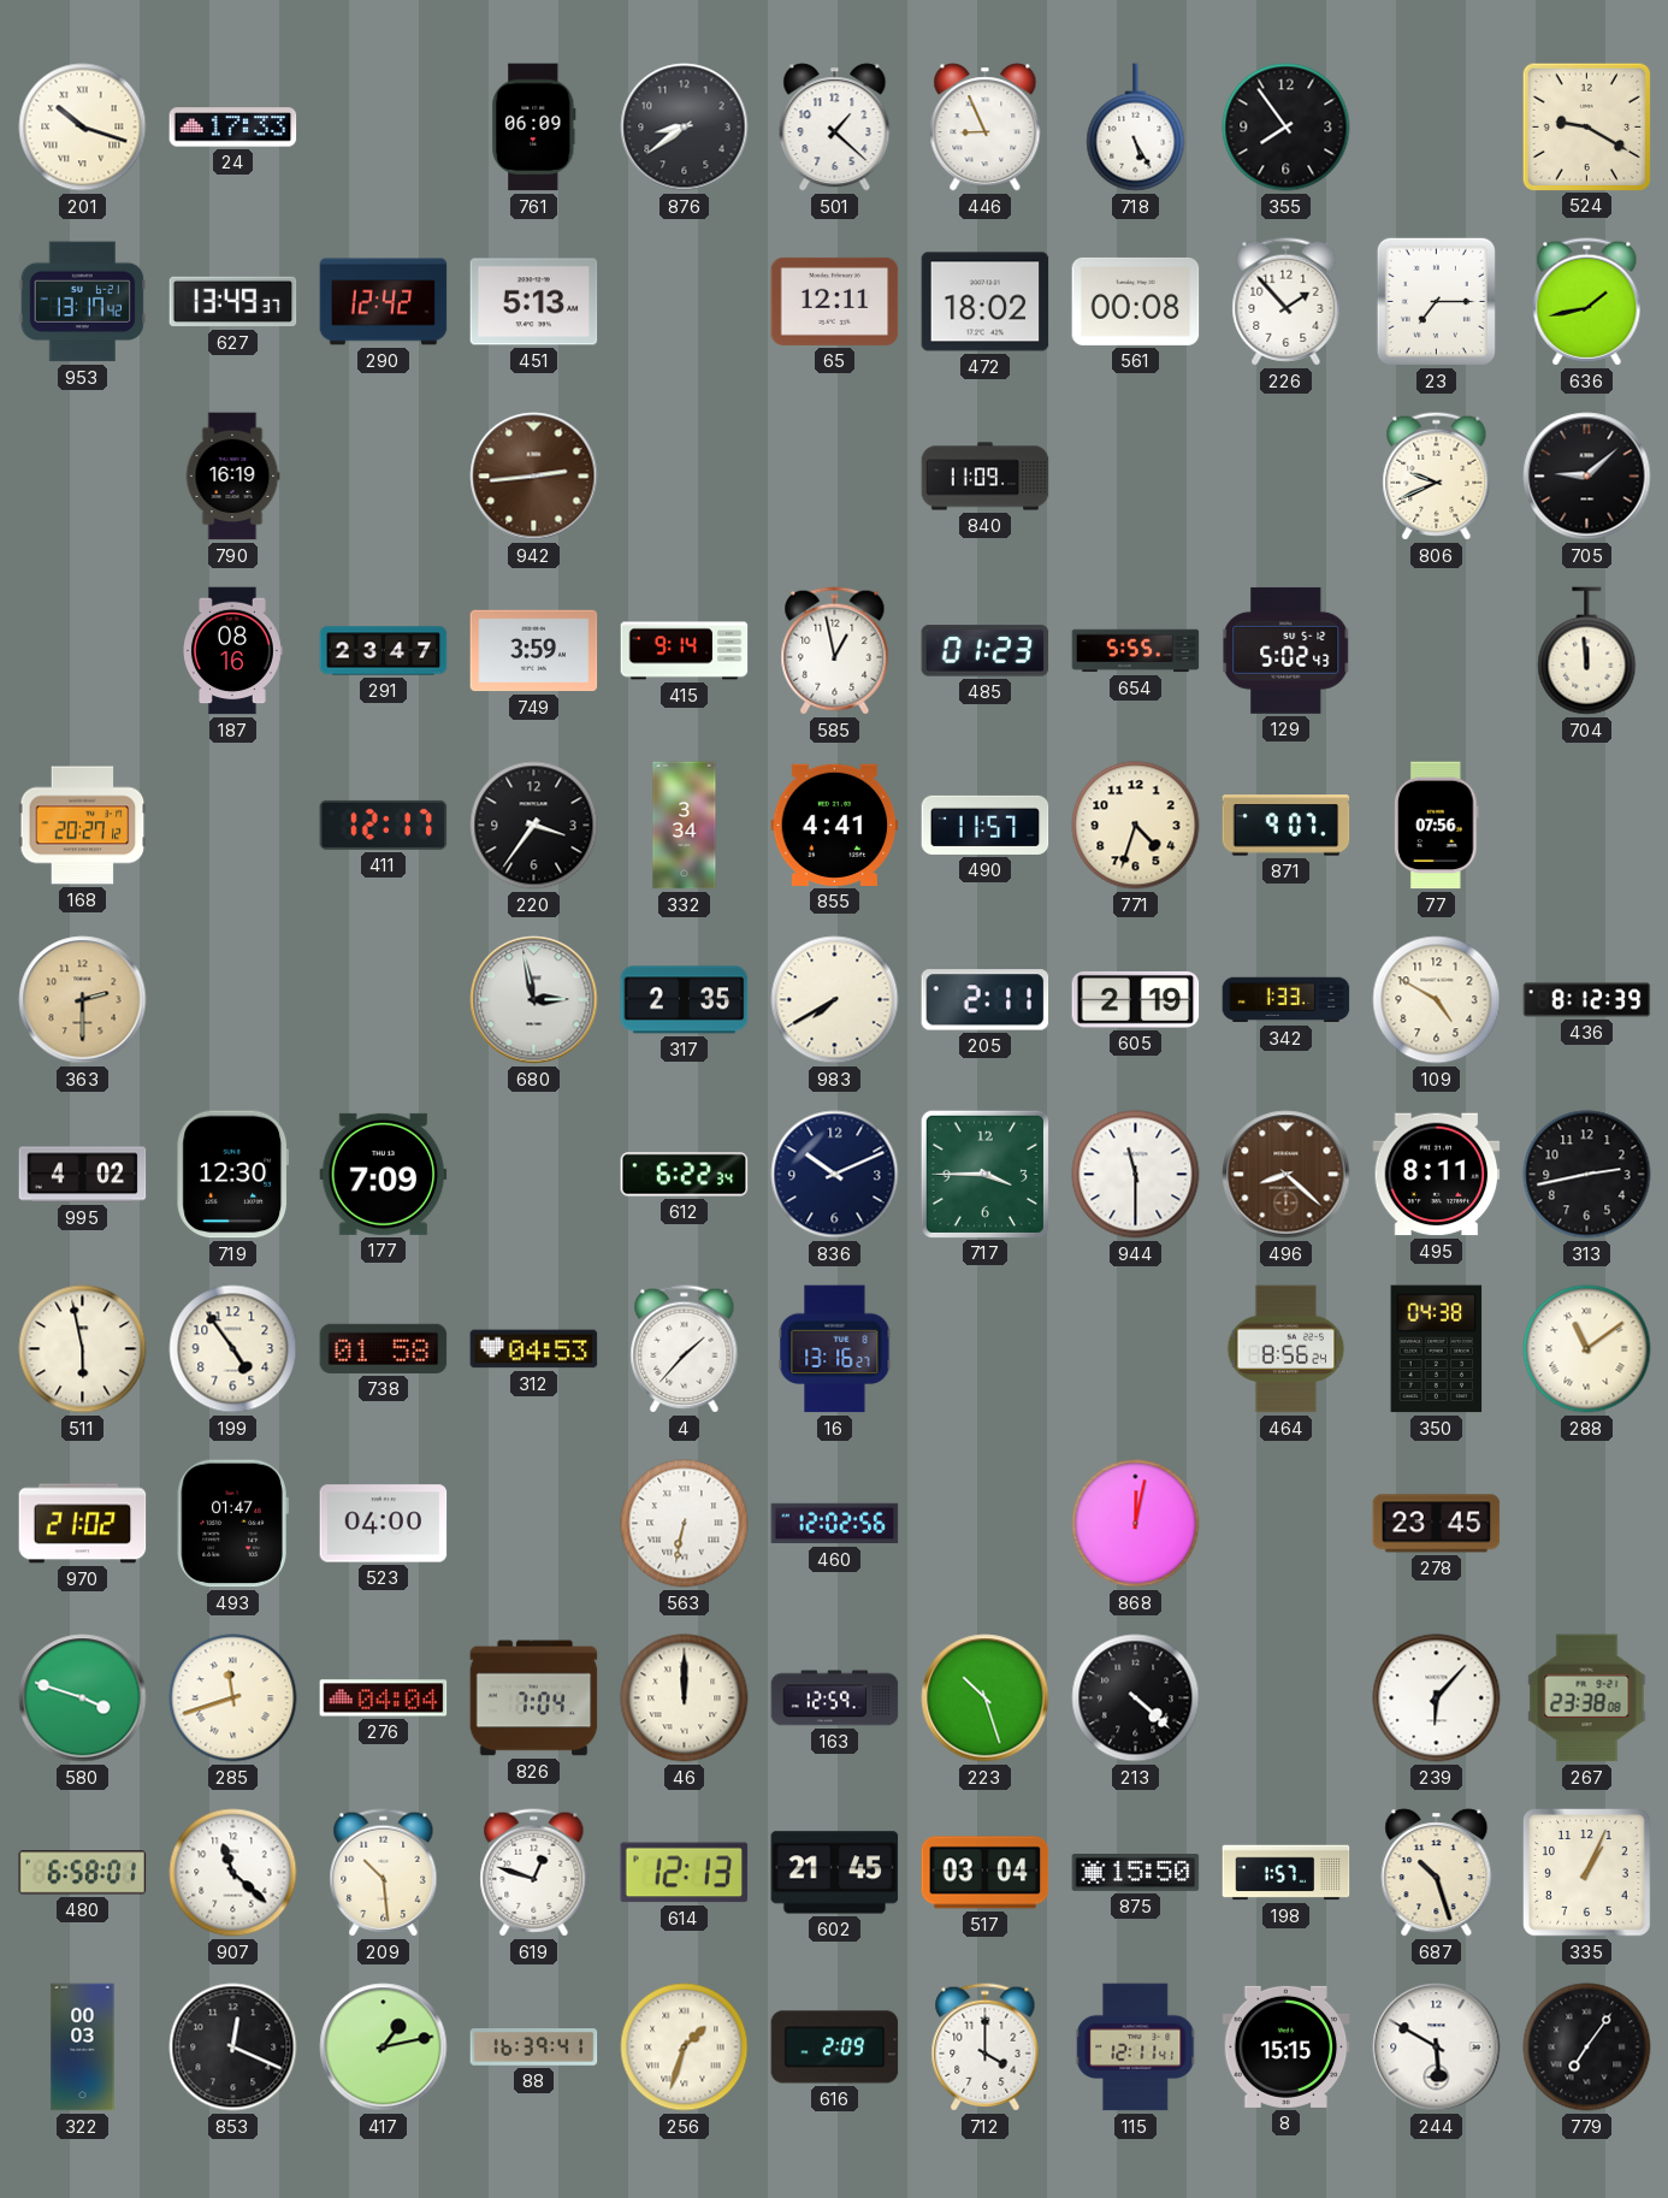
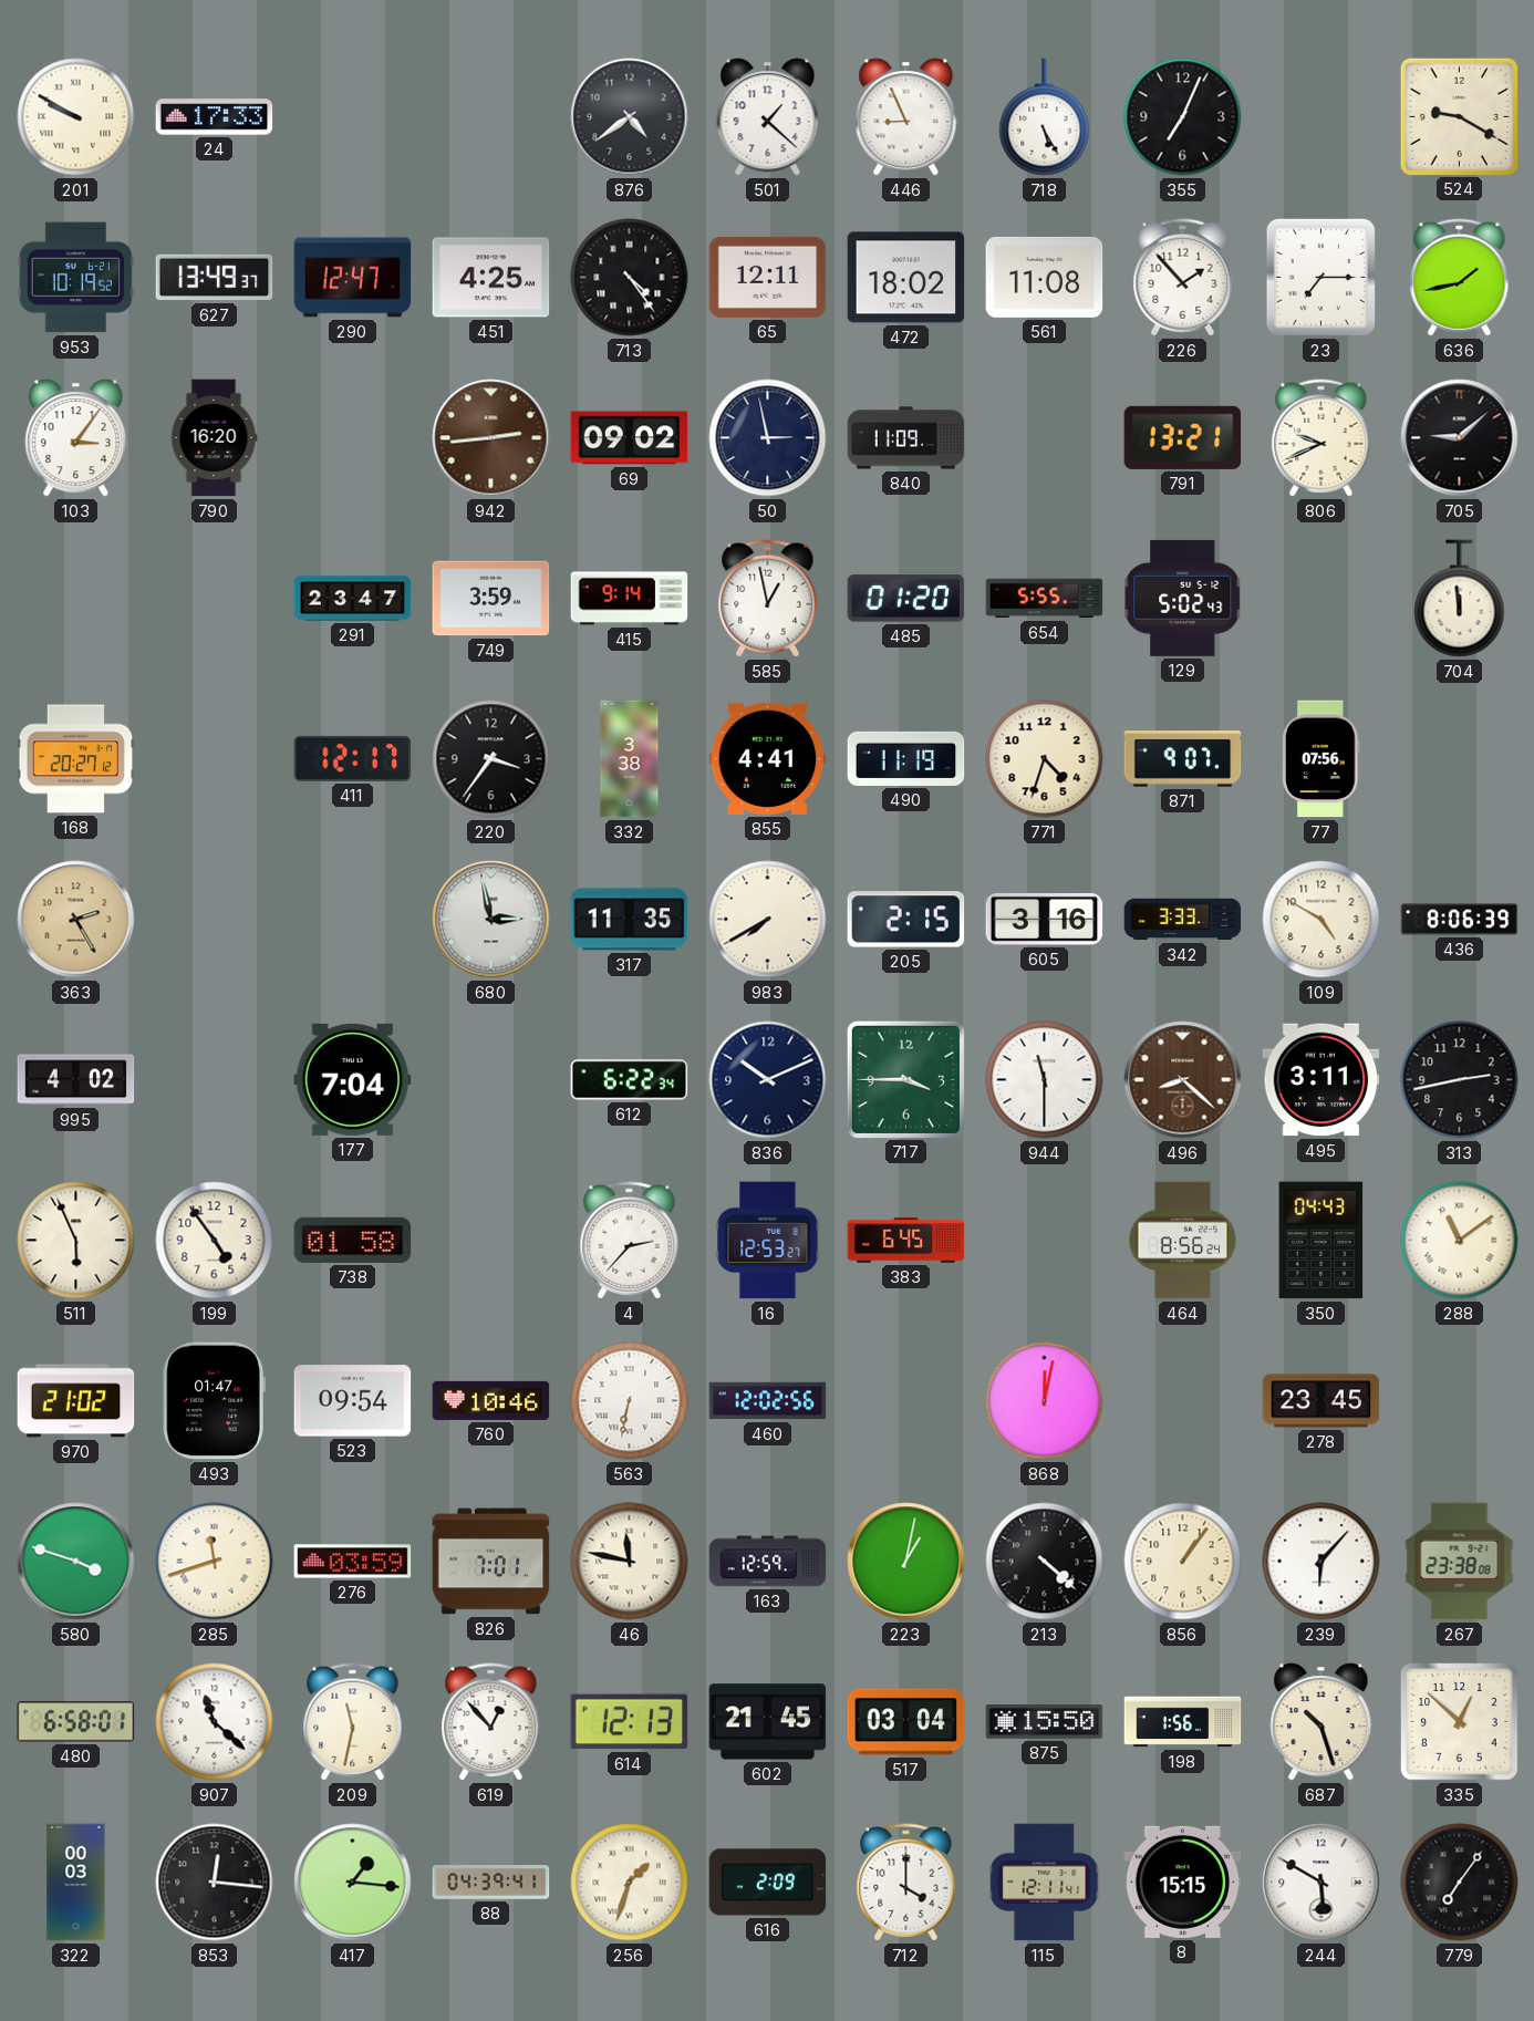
201: 10:18 -> 9:50
761: 06:09 -> none
876: 8:39 -> 4:39
355: 7:54 -> 7:04
953: 13:17 -> 10:19
290: 12:42 -> 12:47
451: 5:13 -> 4:25
713: none -> 4:24
561: 00:08 -> 11:08
103: none -> 3:06
790: 16:19 -> 16:20
69: none -> 09:02
50: none -> 2:58
791: none -> 13:21
187: 08:16 -> none
485: 01:23 -> 01:20
332: 3:34 -> 3:38
490: 11:57 -> 11:19
363: 2:30 -> 2:25
317: 2:35 -> 11:35
205: 2:11 -> 2:15
605: 2:19 -> 3:16
342: 1:33 -> 3:33
436: 8:12 -> 8:06
719: 12:30 -> none
177: 7:09 -> 7:04
495: 8:11 -> 3:11
511: 5:58 -> 5:56
312: 04:53 -> none
4: 1:37 -> 2:37
16: 13:16 -> 12:53
383: none -> 6:45
350: 04:38 -> 04:43
523: 04:00 -> 09:54
760: none -> 10:46
276: 04:04 -> 03:59
826: 7:04 -> 7:01
46: 12:00 -> 11:47
223: 10:27 -> 1:02
856: none -> 1:06
209: 10:29 -> 11:32
619: 12:48 -> 12:53
198: 1:57 -> 1:56
335: 1:04 -> 12:52
853: 12:19 -> 12:16
417: 1:13 -> 1:16
88: 16:39 -> 04:39
